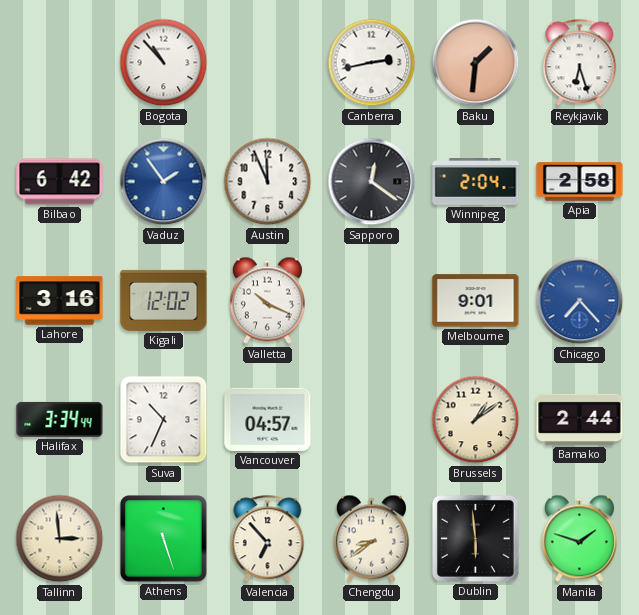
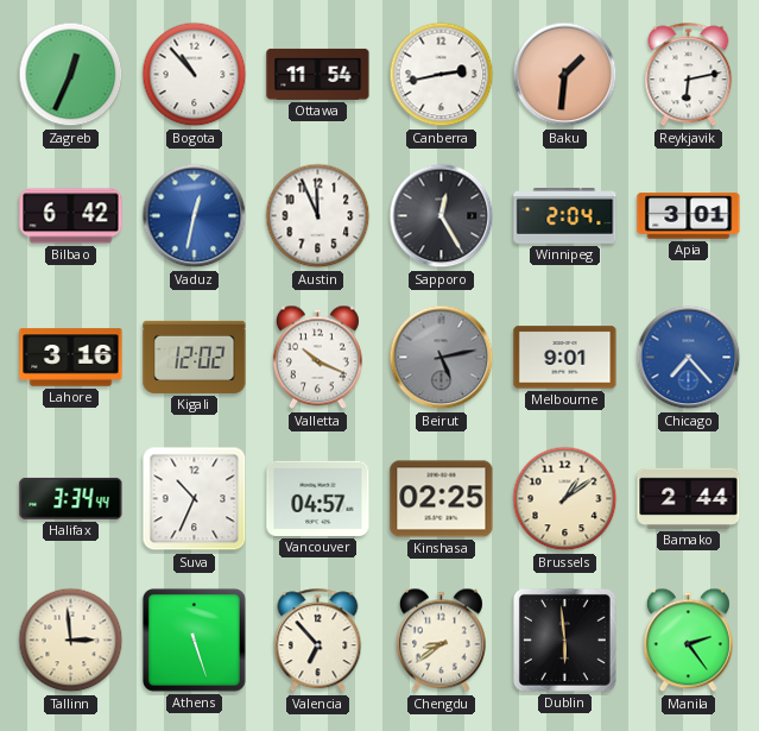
Zagreb: none -> 12:34
Ottawa: none -> 11:54
Reykjavik: 6:27 -> 6:13
Vaduz: 1:54 -> 12:32
Sapporo: 12:21 -> 12:25
Apia: 2:58 -> 3:01
Beirut: none -> 5:13
Kinshasa: none -> 02:25
Manila: 1:48 -> 2:24
